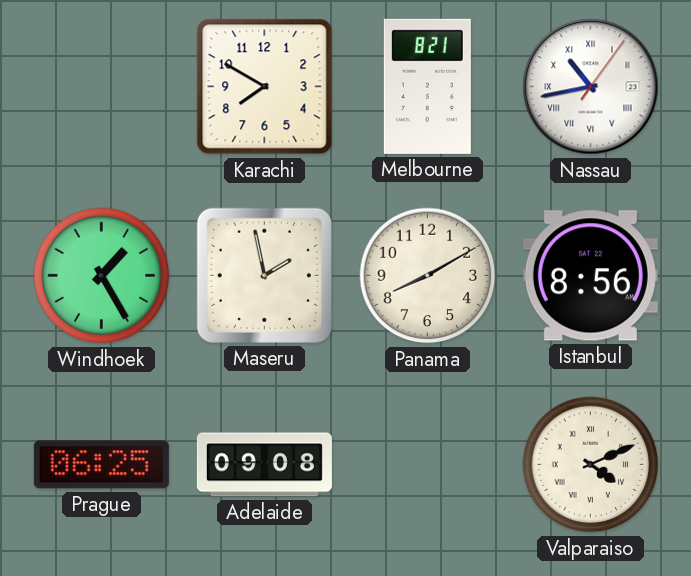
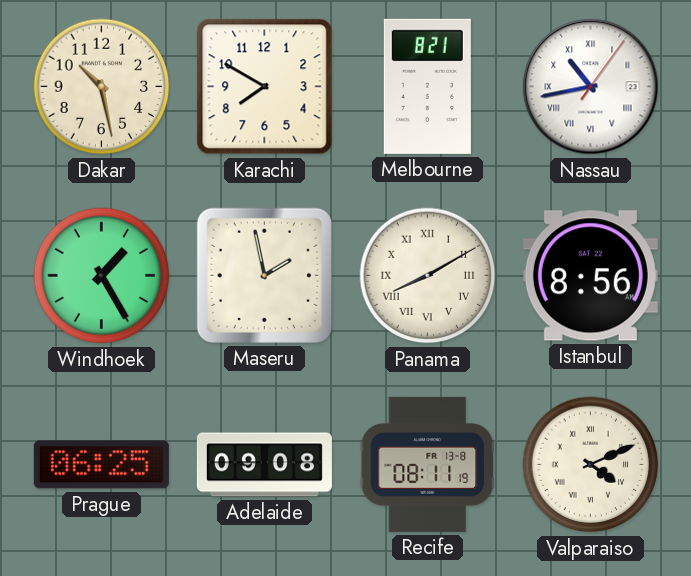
Dakar: none -> 10:28
Panama numerals: Arabic -> Roman
Recife: none -> 08:11
